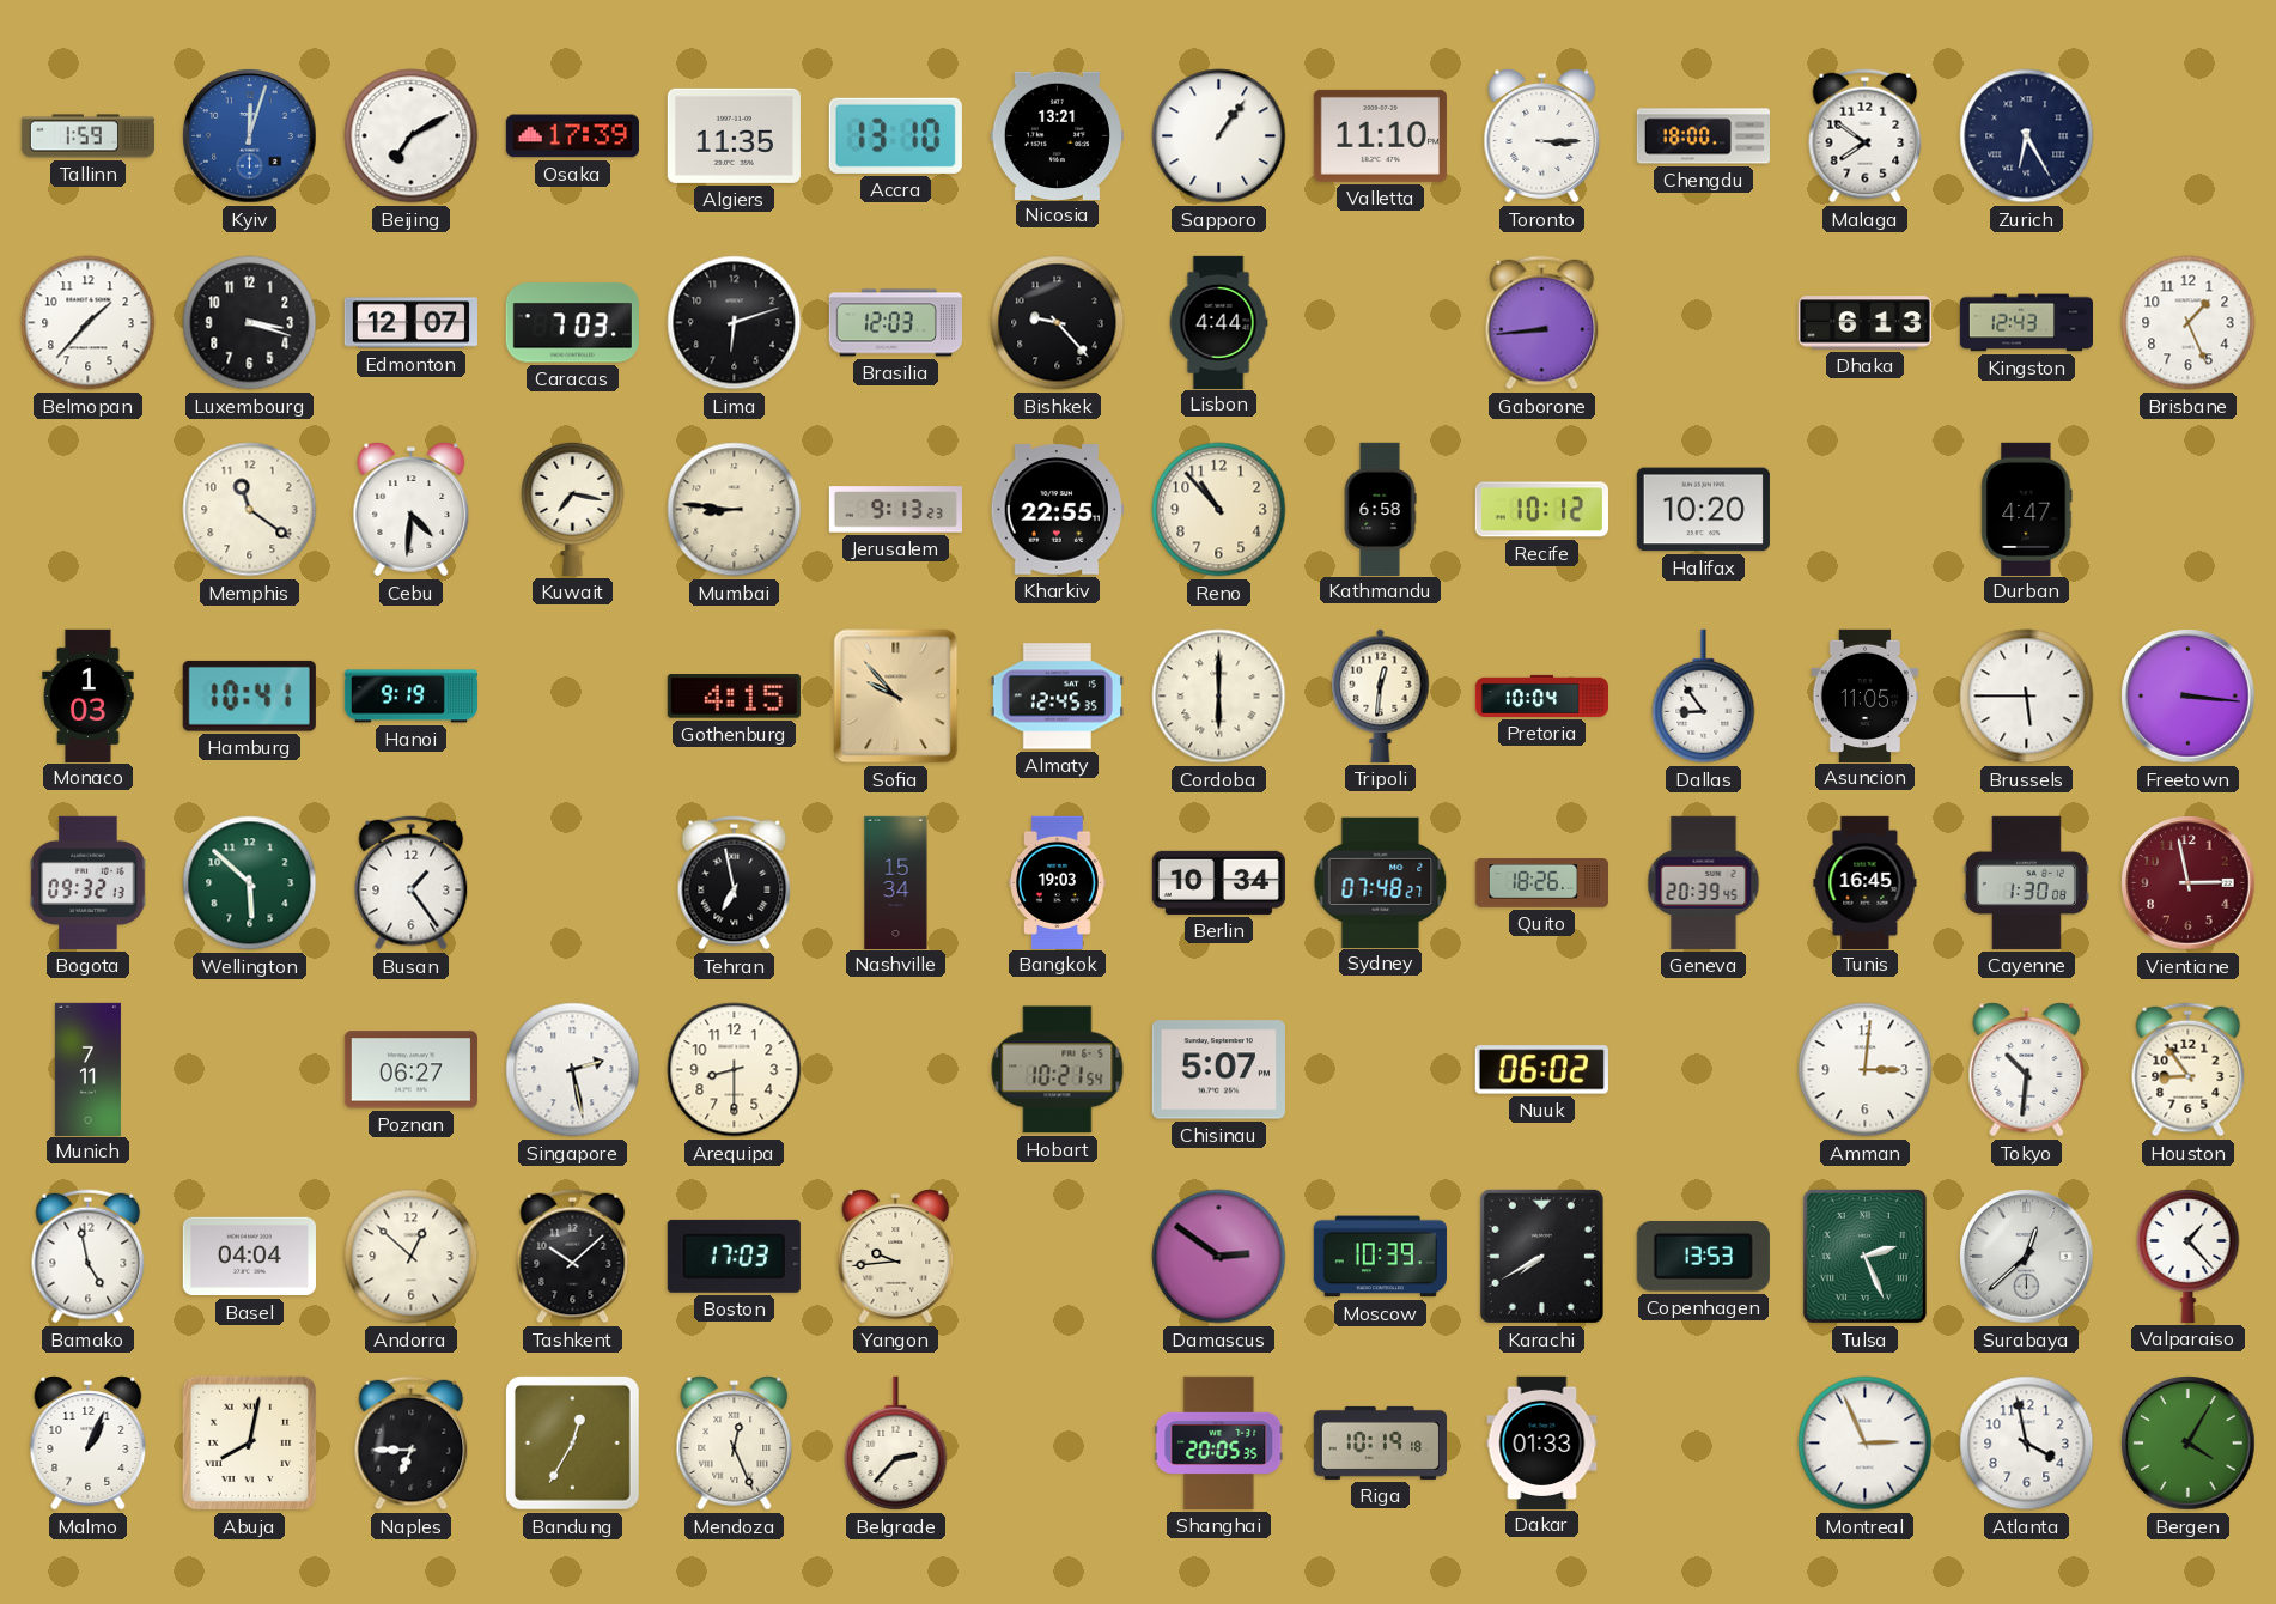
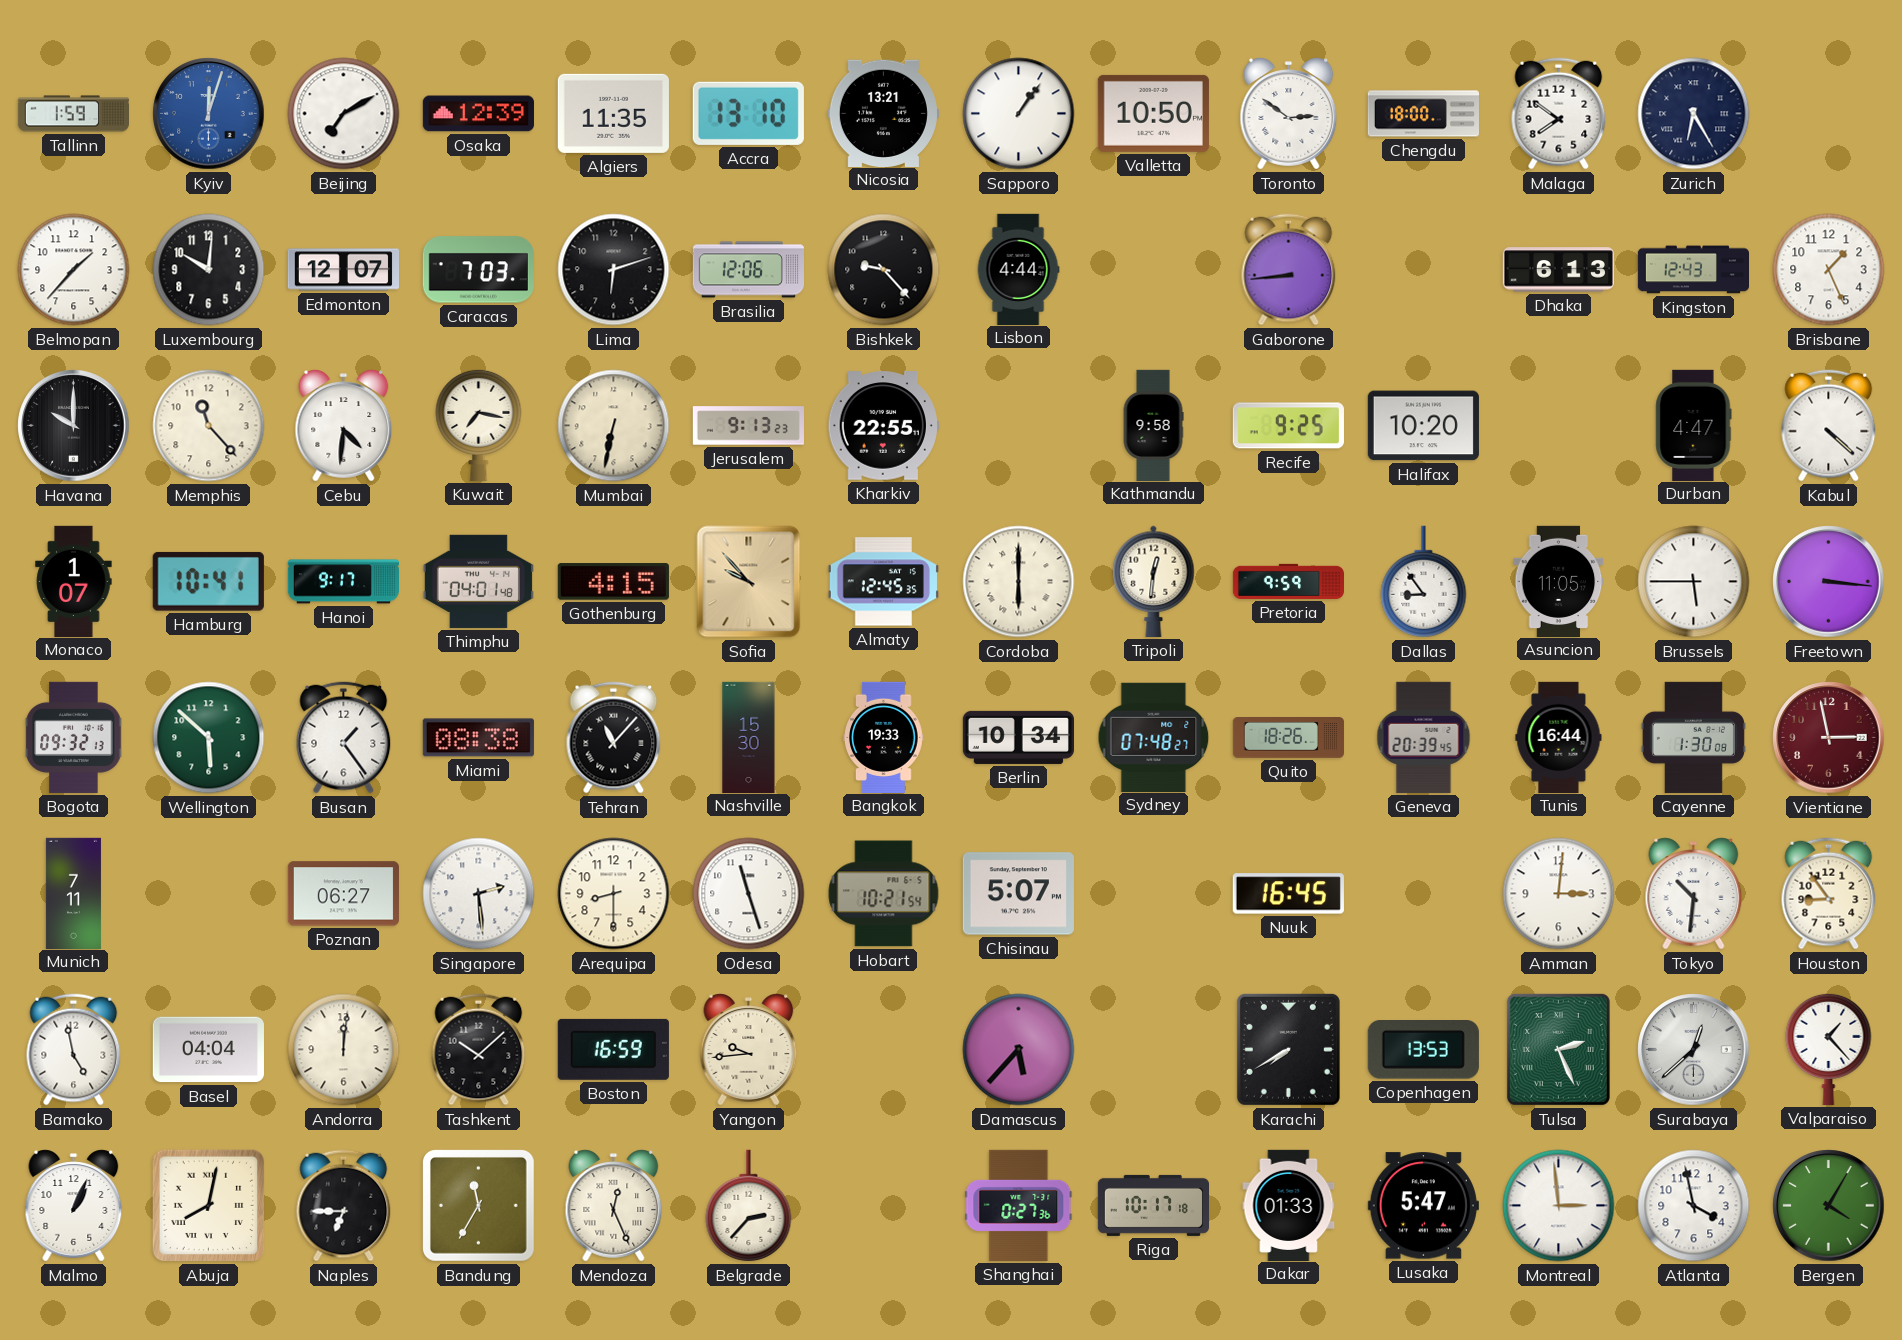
Osaka: 17:39 -> 12:39
Valletta: 11:10 -> 10:50
Toronto: 3:15 -> 2:51
Luxembourg: 3:18 -> 10:01
Brasilia: 12:03 -> 12:06
Havana: none -> 10:00
Memphis: 11:21 -> 11:23
Mumbai: 8:46 -> 6:32
Reno: 10:53 -> none
Kathmandu: 6:58 -> 9:58
Recife: 10:12 -> 9:25
Kabul: none -> 4:22
Monaco: 1:03 -> 1:07
Hanoi: 9:19 -> 9:17
Thimphu: none -> 04:01
Pretoria: 10:04 -> 9:59
Miami: none -> 08:38
Tehran: 6:58 -> 11:07
Nashville: 15:34 -> 15:30
Bangkok: 19:03 -> 19:33
Tunis: 16:45 -> 16:44
Singapore: 2:28 -> 2:29
Odesa: none -> 11:27
Nuuk: 06:02 -> 16:45
Andorra: 12:52 -> 12:01
Boston: 17:03 -> 16:59
Damascus: 2:51 -> 5:37
Moscow: 10:39 -> none
Bandung: 12:35 -> 11:35
Shanghai: 20:05 -> 0:27
Riga: 10:19 -> 10:17
Lusaka: none -> 5:47
Montreal: 2:56 -> 2:59
